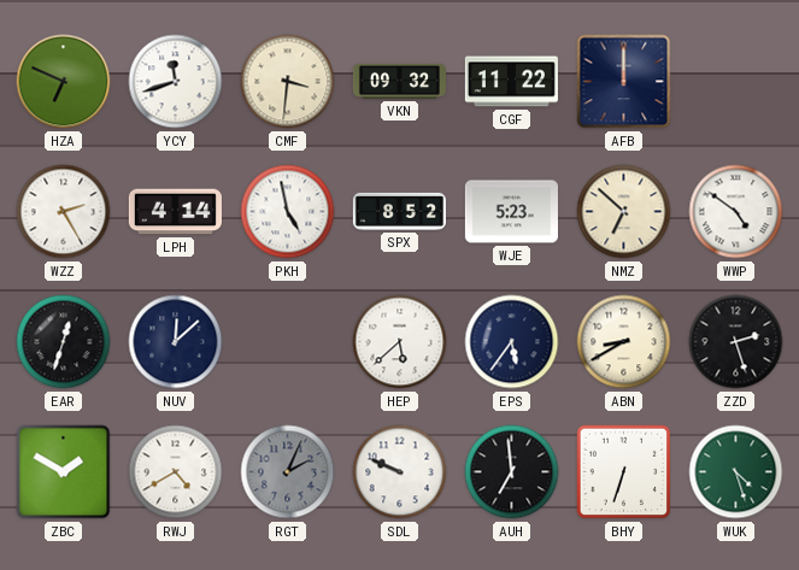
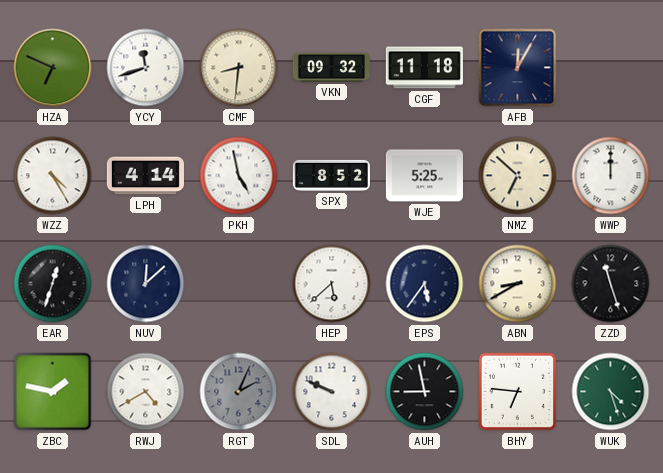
CMF: 3:31 -> 8:31
CGF: 11:22 -> 11:18
AFB: 12:00 -> 12:05
WZZ: 2:25 -> 4:25
WJE: 5:23 -> 5:25
WWP: 4:51 -> 12:00
ZZD: 2:27 -> 11:27
ZBC: 1:50 -> 1:47
AUH: 6:59 -> 8:58
BHY: 6:33 -> 6:46
